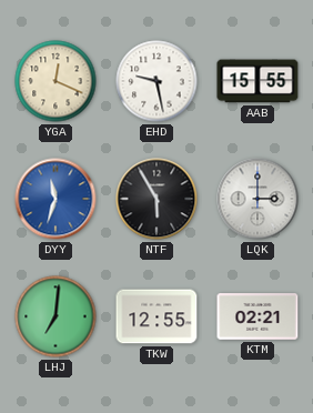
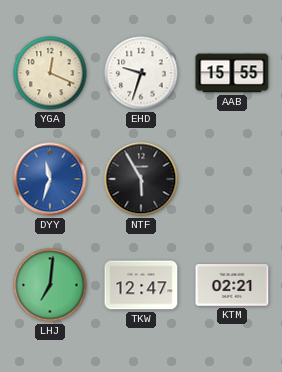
EHD: 9:28 -> 9:33
LQK: 3:00 -> none
TKW: 12:55 -> 12:47
